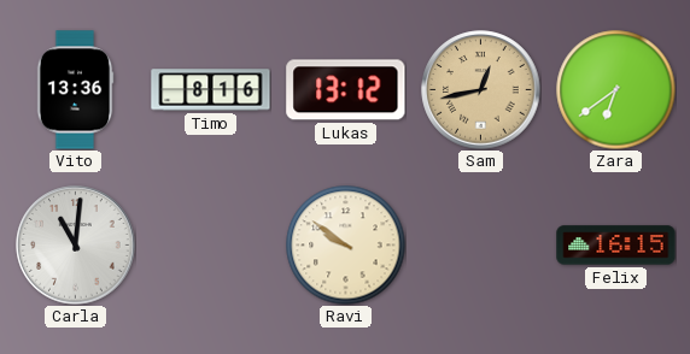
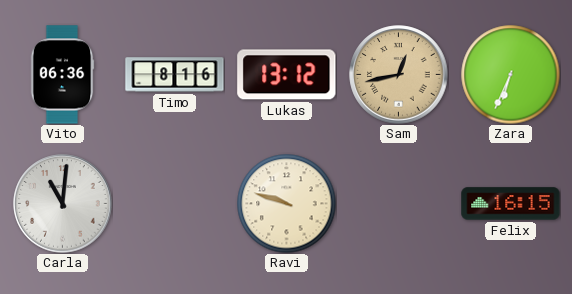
Vito: 13:36 -> 06:36
Zara: 6:39 -> 6:34
Ravi: 9:51 -> 9:48
